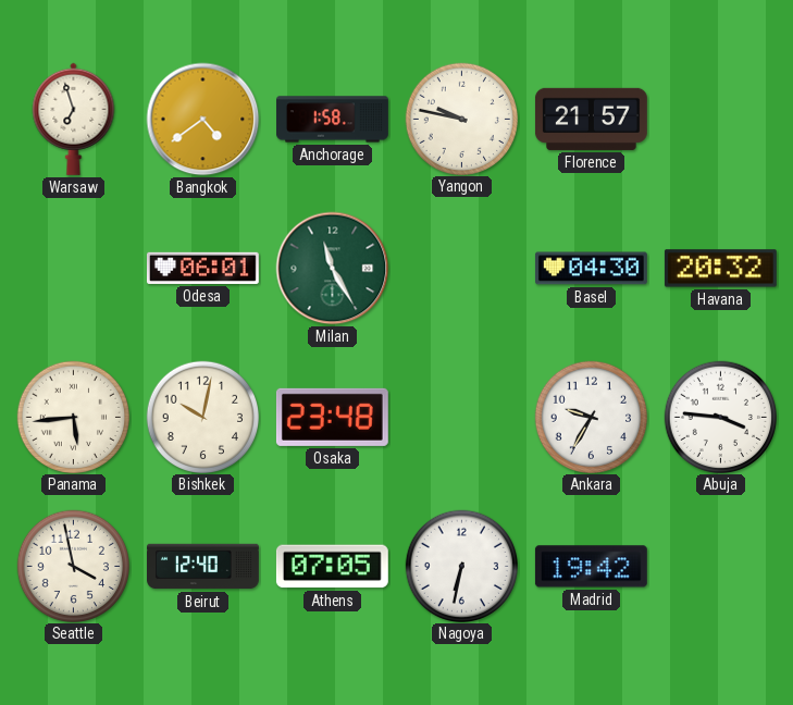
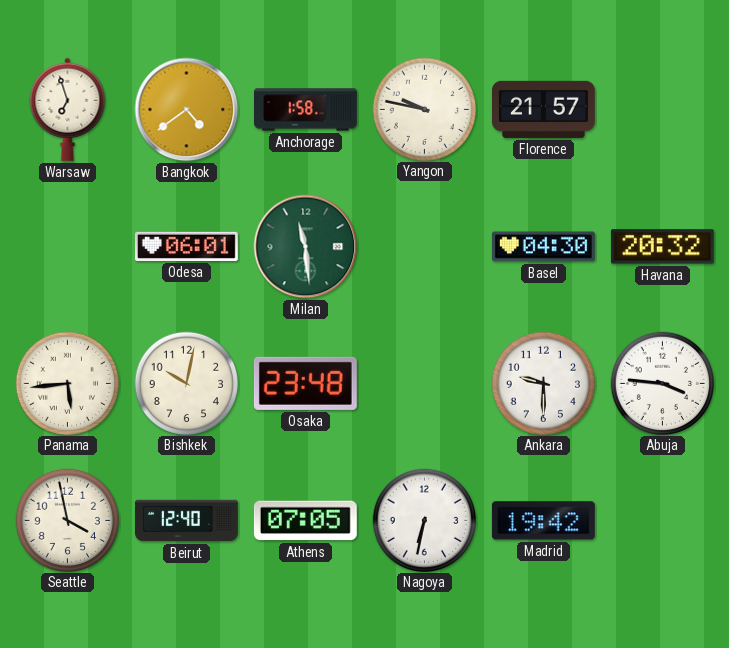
Milan: 11:25 -> 11:29
Ankara: 9:35 -> 9:30
